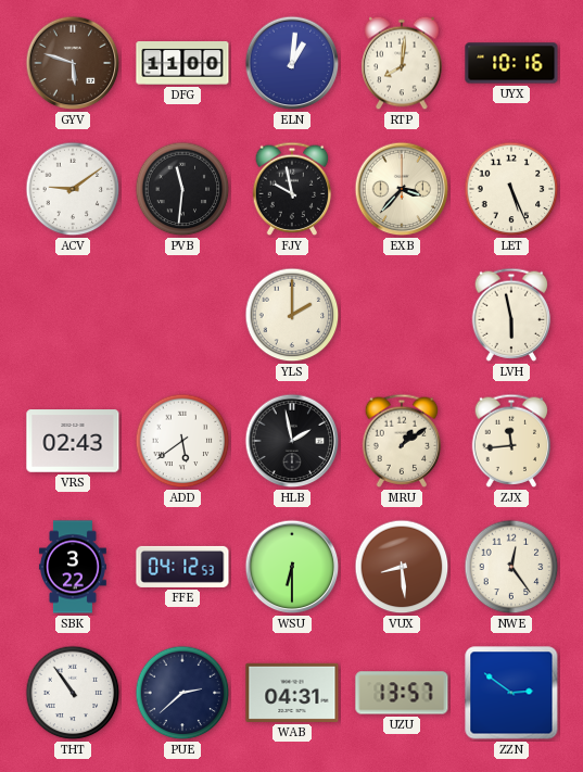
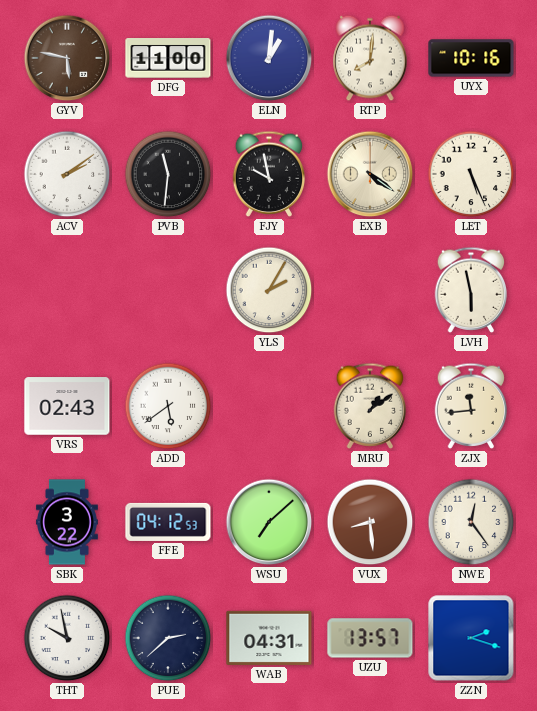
GYV: 5:48 -> 5:47
ACV: 9:09 -> 2:09
EXB: 3:37 -> 4:21
YLS: 2:00 -> 2:05
HLB: 1:58 -> none
WSU: 6:30 -> 7:08
THT: 10:54 -> 9:58
ZZN: 2:51 -> 2:18
